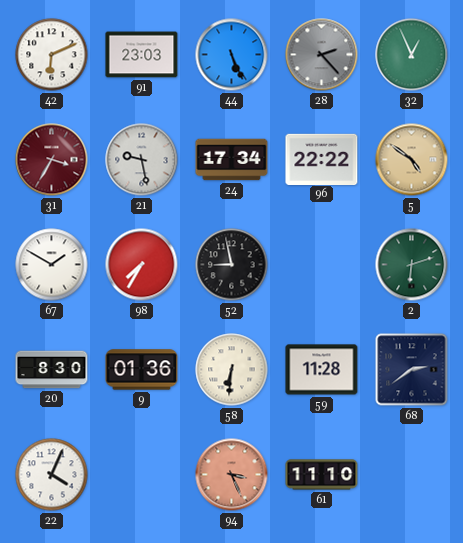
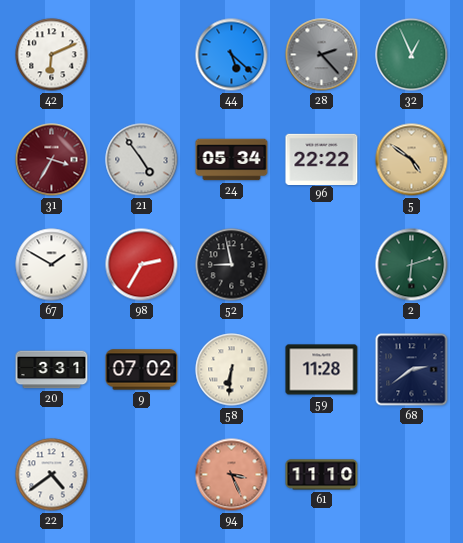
91: 23:03 -> none
44: 5:26 -> 5:22
21: 9:28 -> 4:54
24: 17:34 -> 05:34
98: 7:35 -> 2:35
20: 8:30 -> 3:31
9: 01:36 -> 07:02
22: 4:04 -> 4:39
